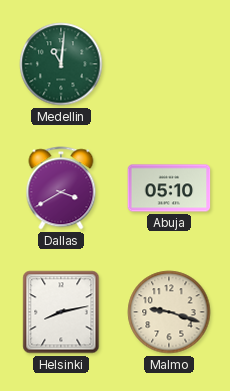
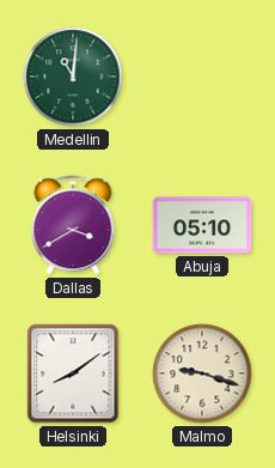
Helsinki: 8:13 -> 8:09
